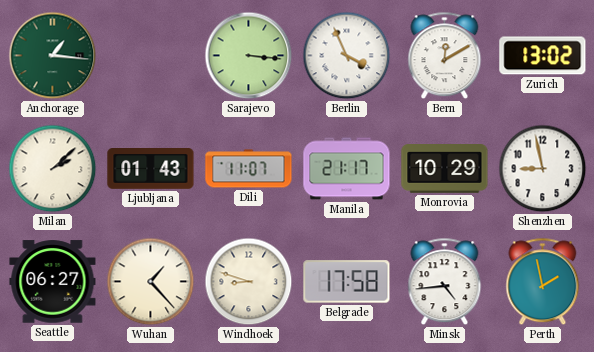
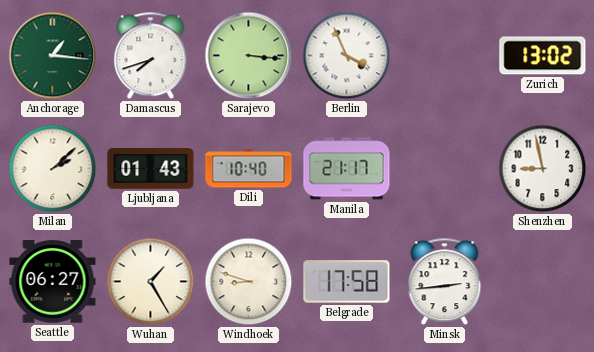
Damascus: none -> 7:42
Bern: 12:10 -> none
Dili: 11:07 -> 10:40
Monrovia: 10:29 -> none
Wuhan: 1:23 -> 1:25
Minsk: 4:44 -> 2:44
Perth: 1:58 -> none
